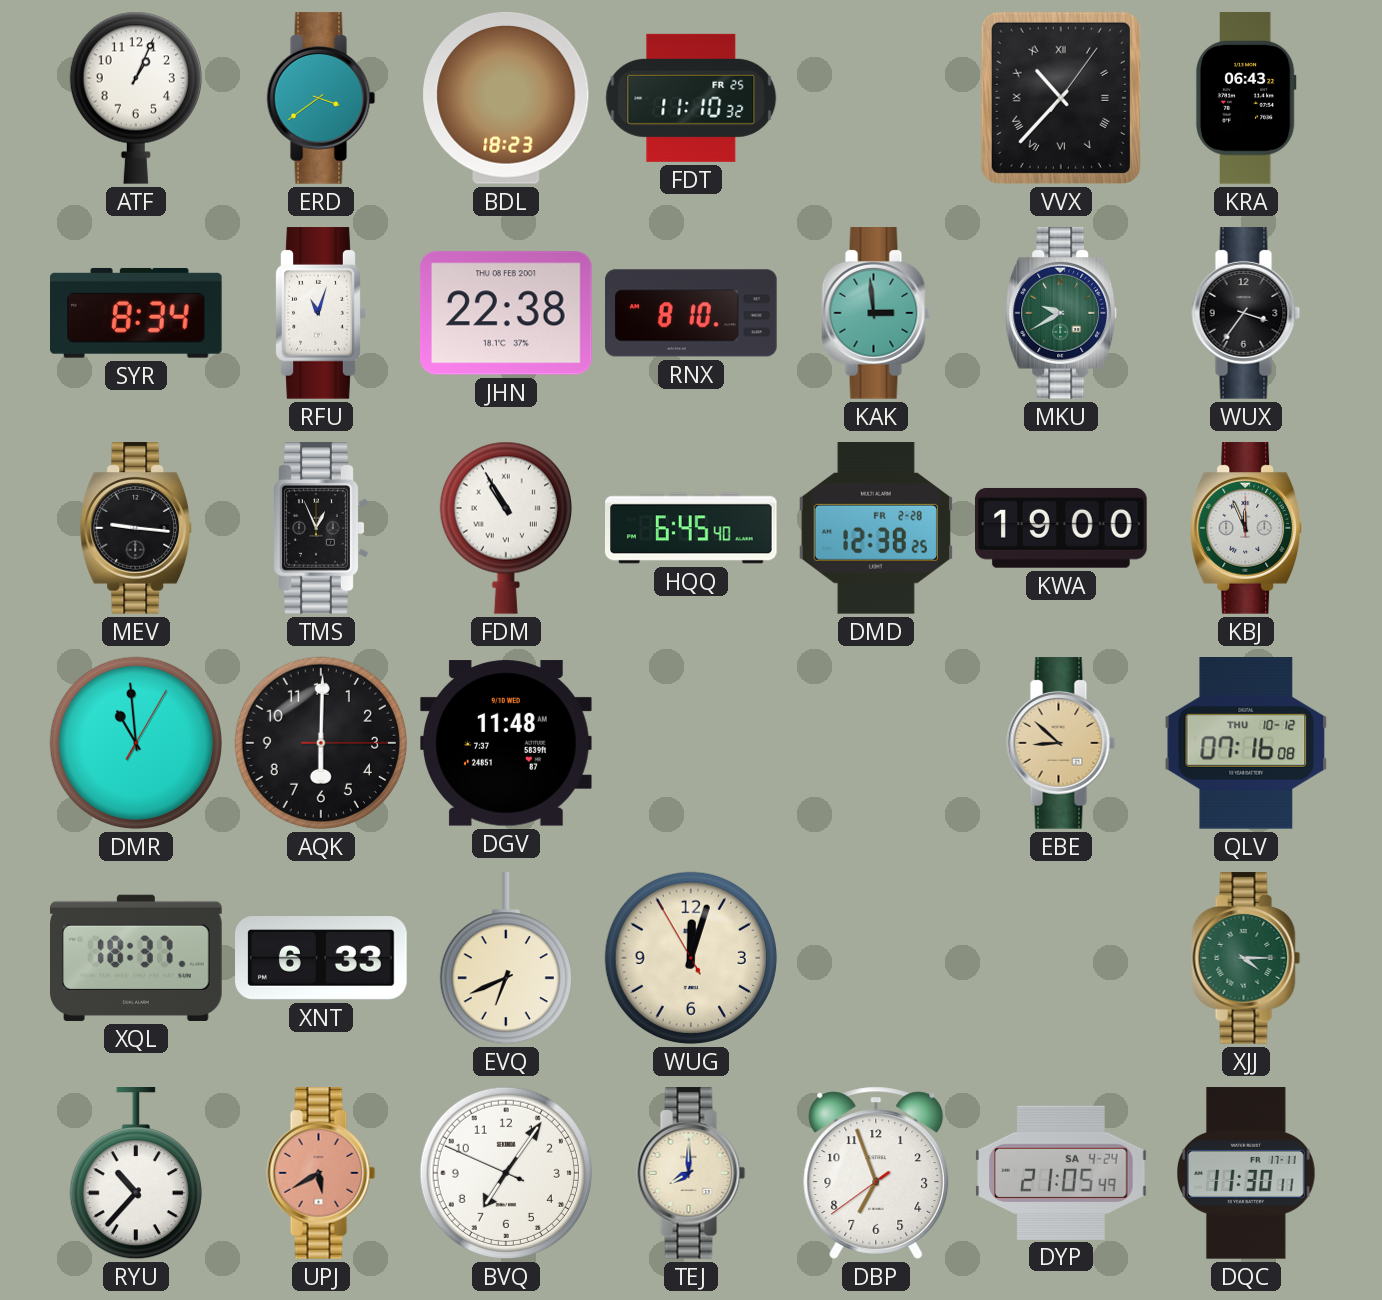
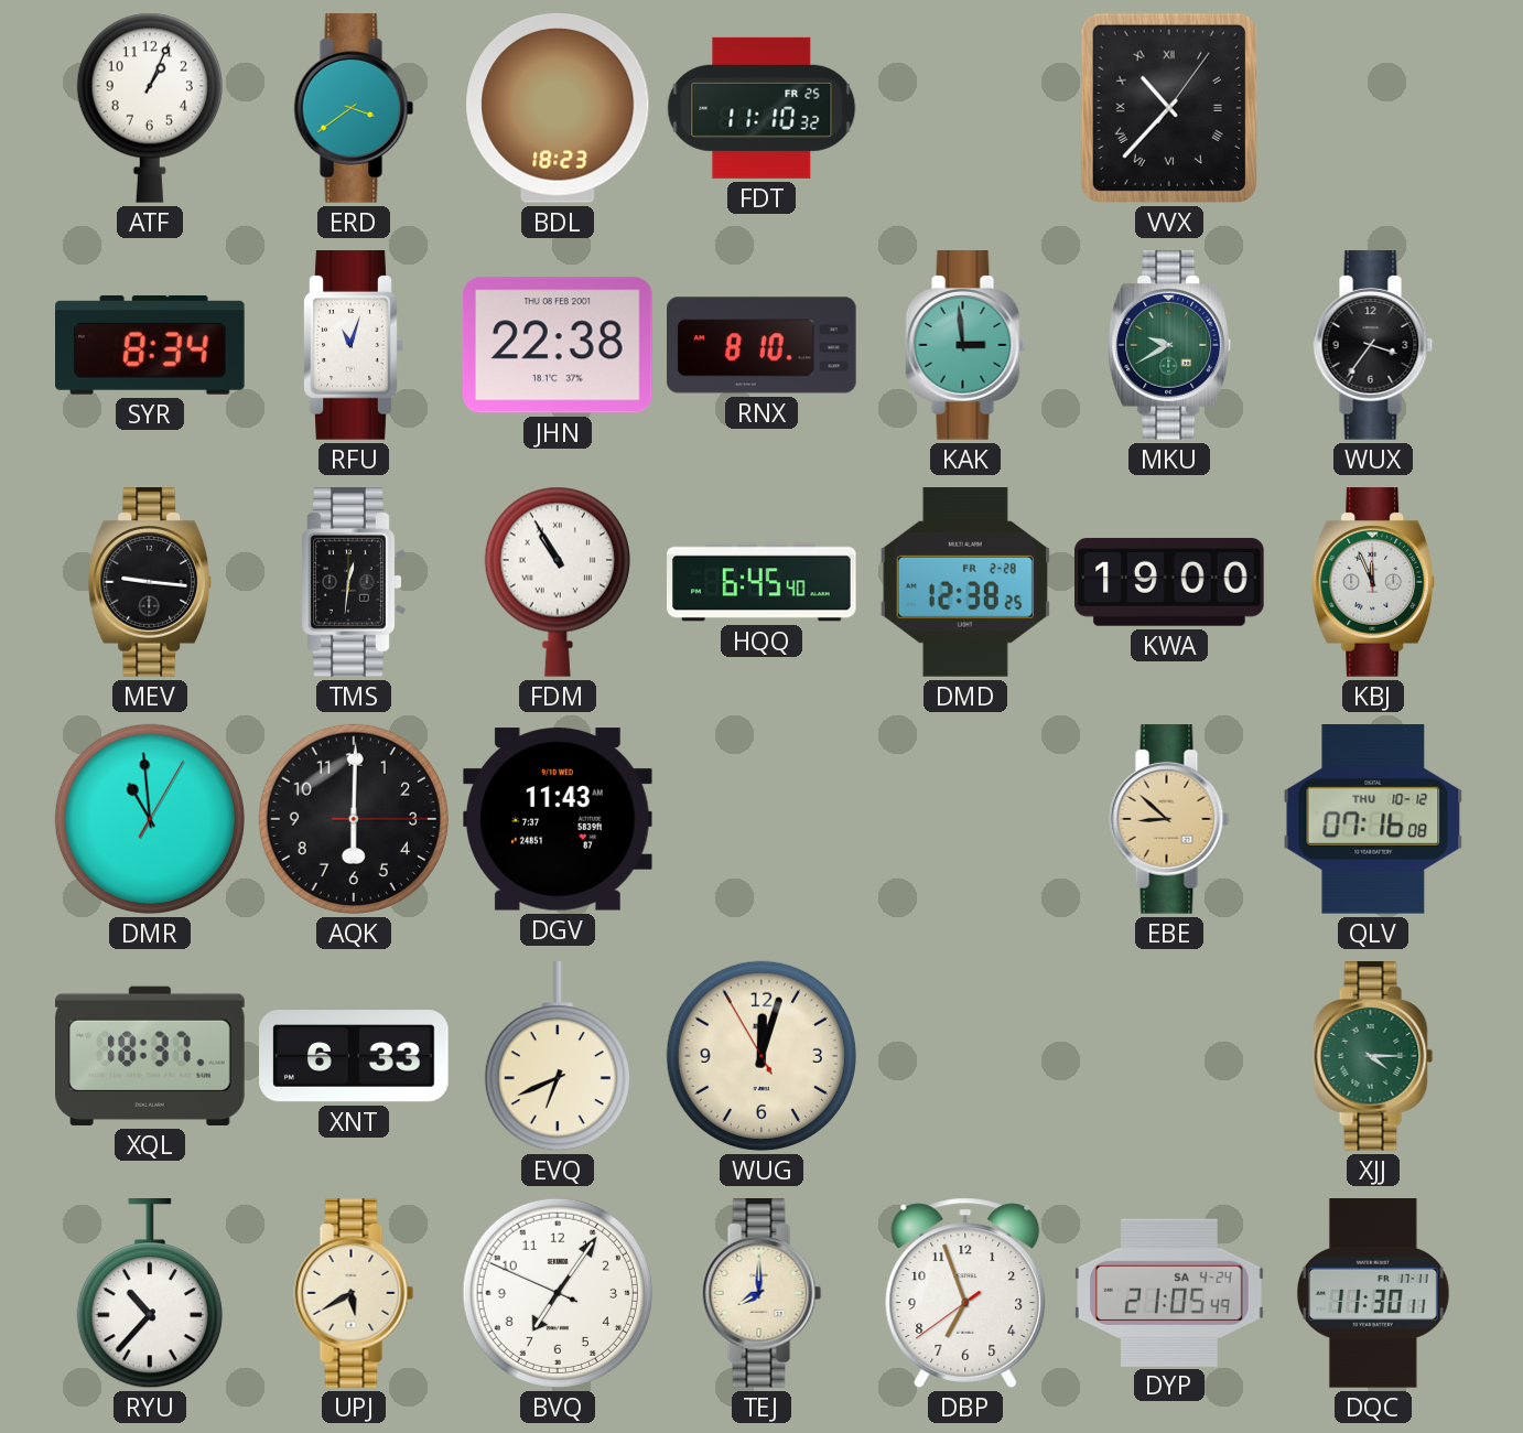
KRA: 06:43 -> none
TMS: 12:56 -> 12:31
DGV: 11:48 -> 11:43
UPJ dial: salmon -> cream
